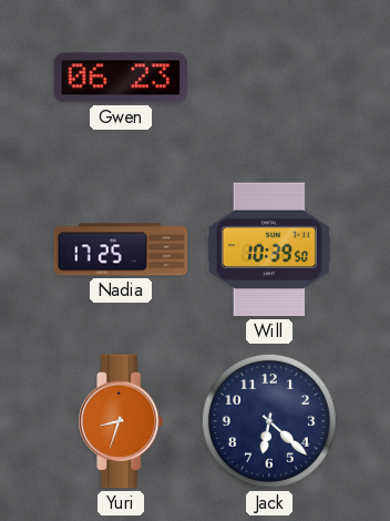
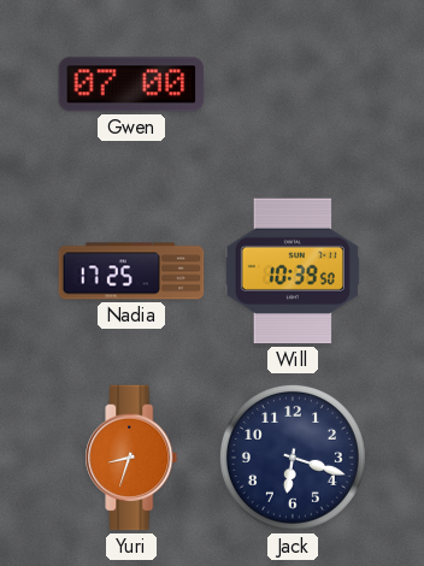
Gwen: 06:23 -> 07:00
Jack: 6:22 -> 6:18
